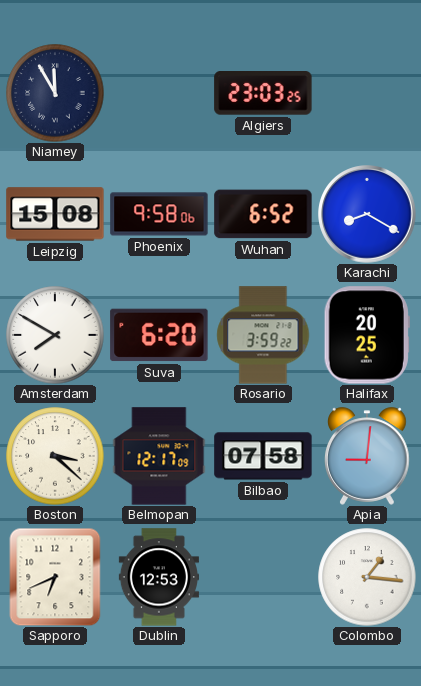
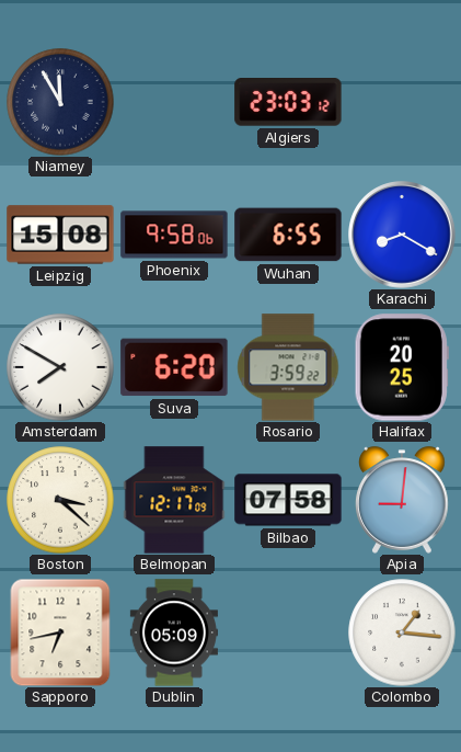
Algiers: 23:03:25 -> 23:03:12
Wuhan: 6:52 -> 6:55
Sapporo: 6:41 -> 6:43
Dublin: 12:53 -> 05:09
